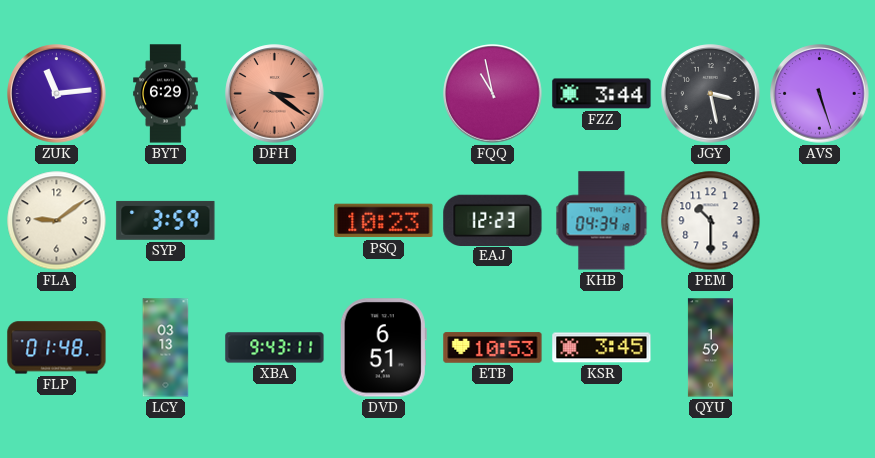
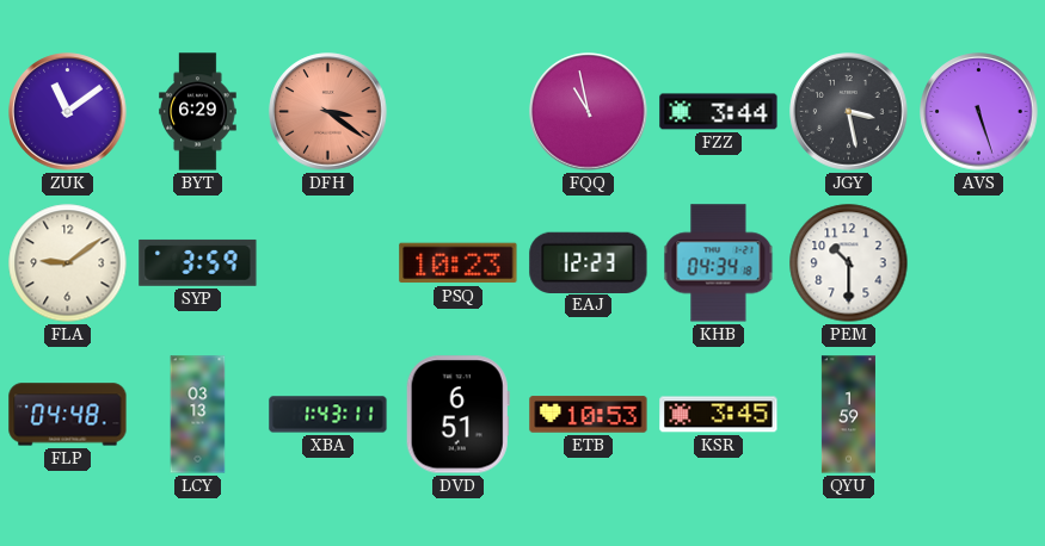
ZUK: 11:14 -> 11:09
FLP: 01:48 -> 04:48
XBA: 9:43 -> 1:43
